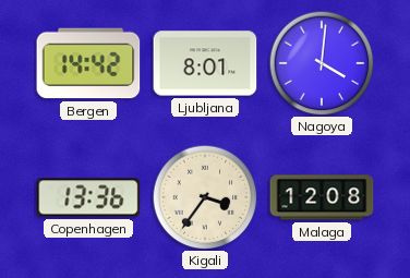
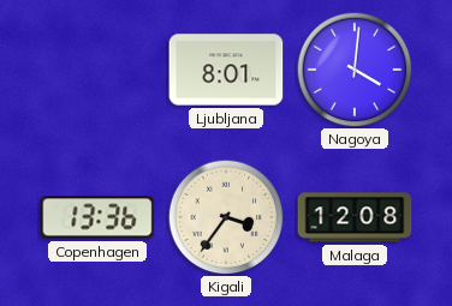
Bergen: 14:42 -> none
